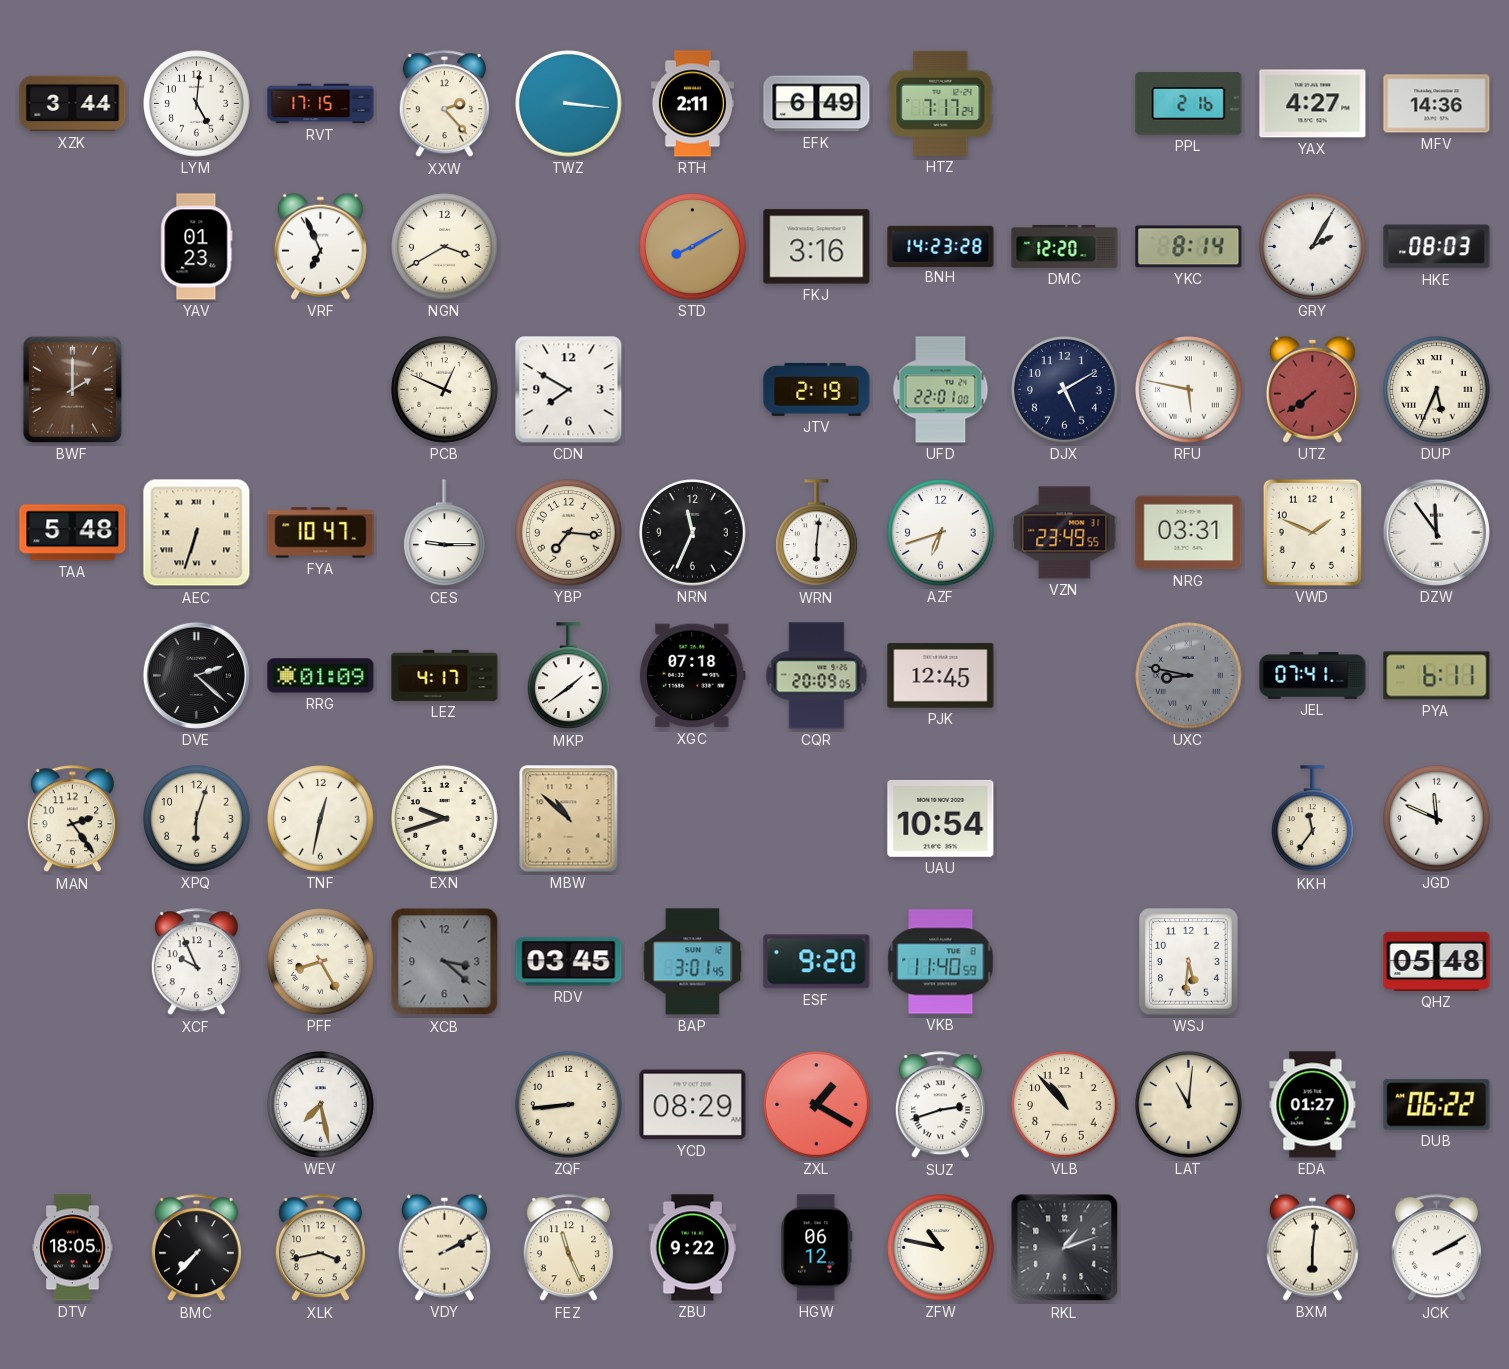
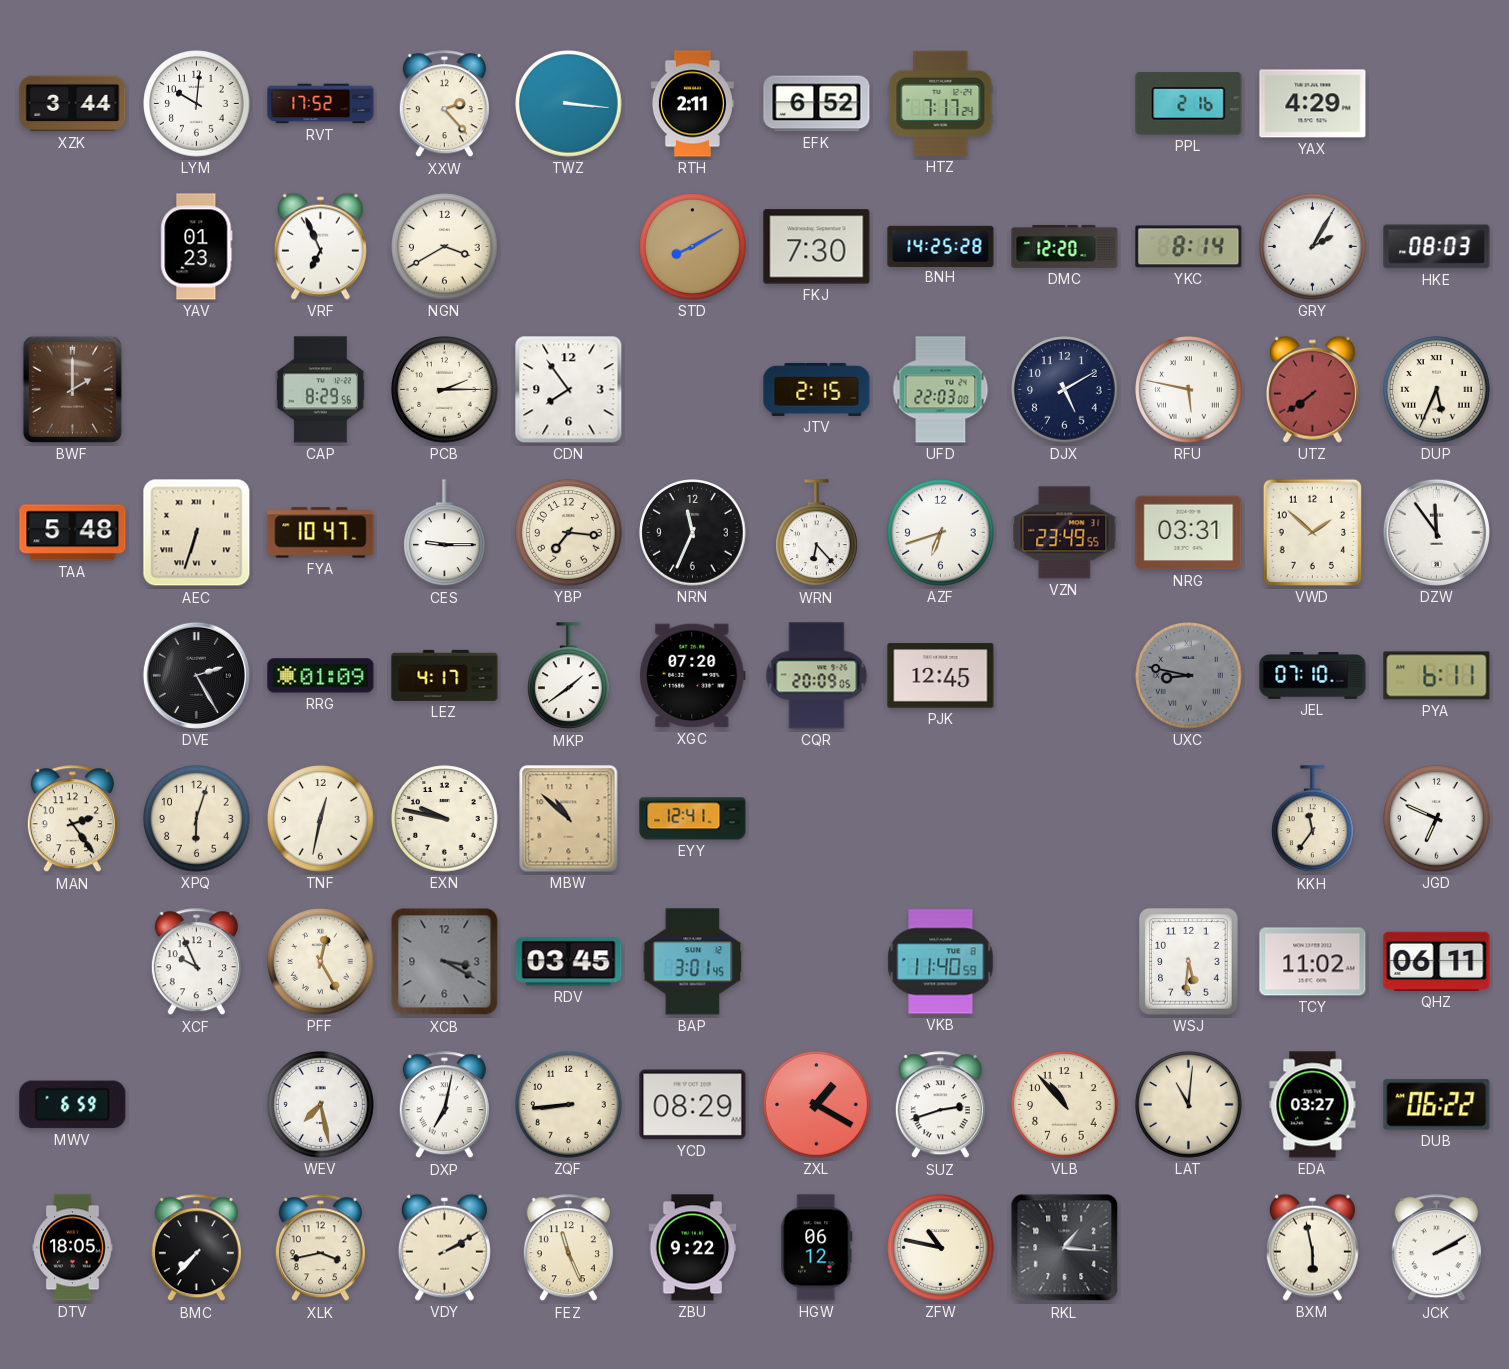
LYM: 5:01 -> 10:01
RVT: 17:15 -> 17:52
EFK: 6:49 -> 6:52
YAX: 4:27 -> 4:29
MFV: 14:36 -> none
FKJ: 3:16 -> 7:30
BNH: 14:23 -> 14:25
CAP: none -> 8:29
PCB: 12:49 -> 2:15
CDN: 7:50 -> 7:54
JTV: 2:19 -> 2:15
UFD: 22:01 -> 22:03
WRN: 6:01 -> 6:23
VWD: 1:49 -> 1:52
DVE: 2:22 -> 2:25
XGC: 07:18 -> 07:20
JEL: 07:41 -> 07:10
EXN: 9:42 -> 9:47
EYY: none -> 12:41
UAU: 10:54 -> none
JGD: 11:49 -> 6:49
PFF: 8:25 -> 12:25
XCB: 3:22 -> 3:20
ESF: 9:20 -> none
TCY: none -> 11:02
QHZ: 05:48 -> 06:11
MWV: none -> 6:59
DXP: none -> 7:02
EDA: 01:27 -> 03:27
RKL: 1:12 -> 1:16
BXM: 6:01 -> 5:58
